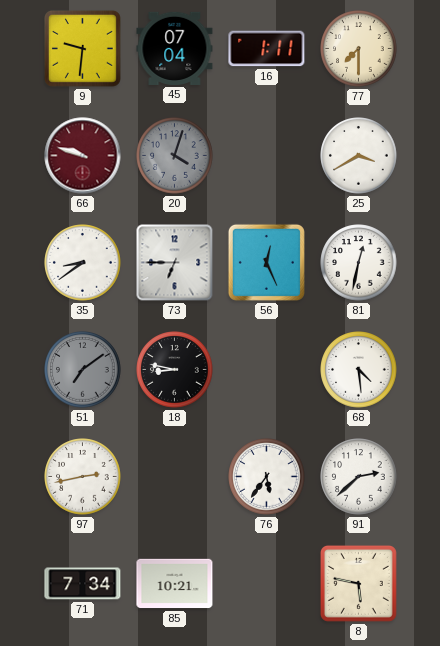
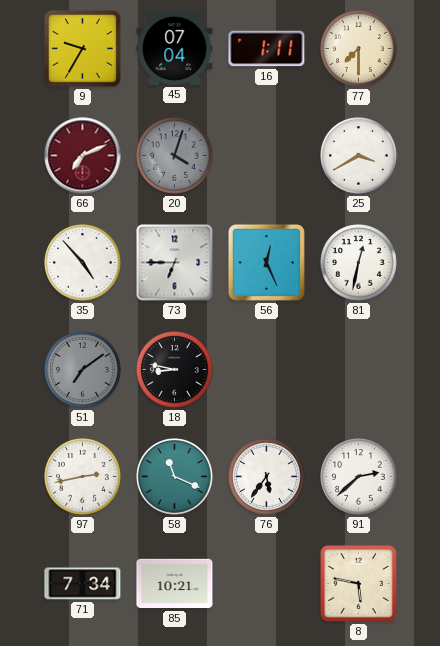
9: 9:31 -> 9:35
66: 9:48 -> 7:11
35: 8:39 -> 4:53
68: 4:29 -> none
58: none -> 11:19
